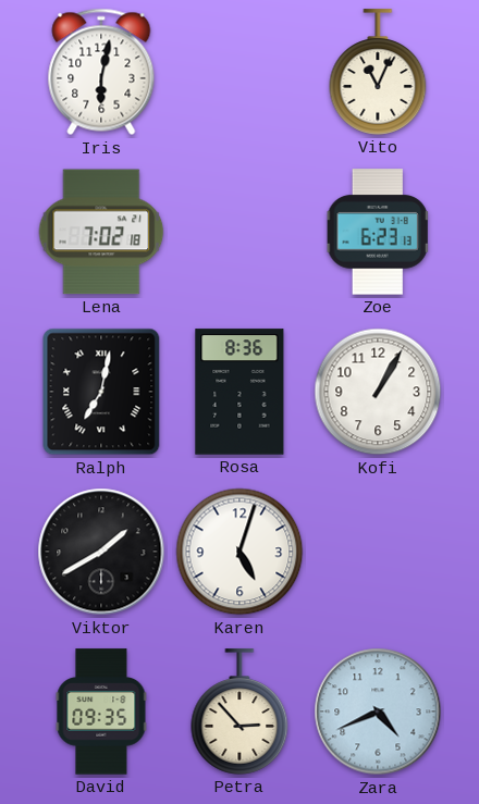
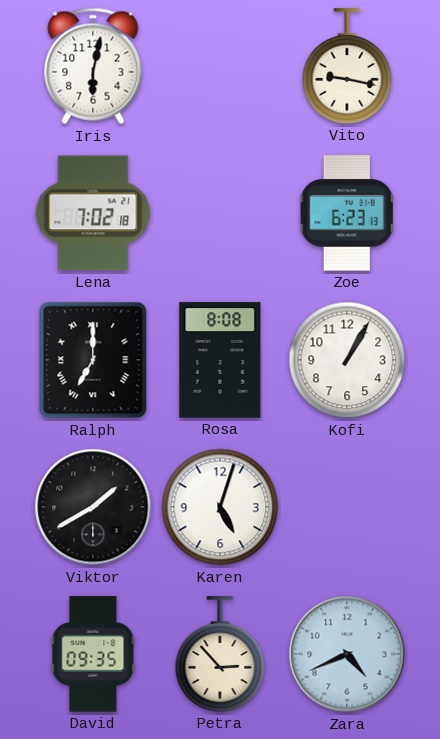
Vito: 11:04 -> 9:17
Ralph: 7:02 -> 7:00
Rosa: 8:36 -> 8:08
